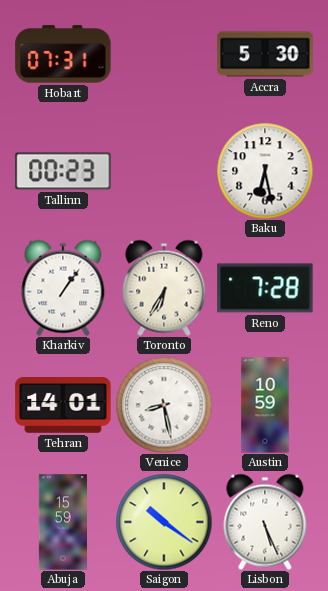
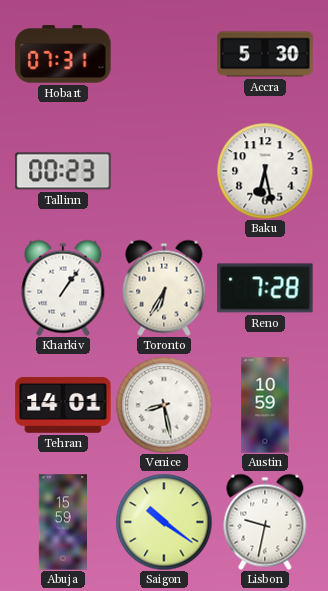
Lisbon: 5:26 -> 9:32
